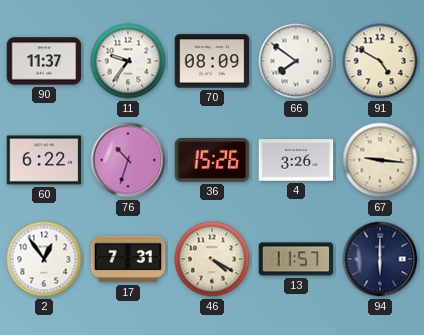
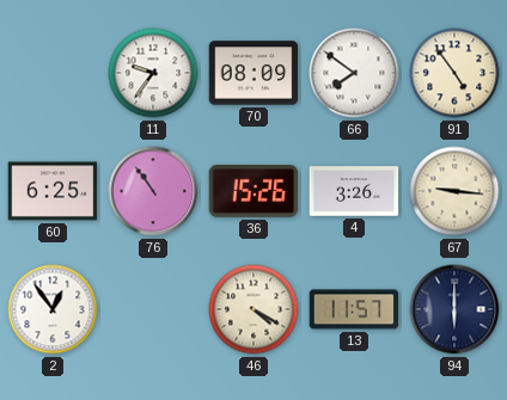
90: 11:37 -> none
91: 4:50 -> 4:54
60: 6:22 -> 6:25
76: 10:33 -> 10:54
17: 7:31 -> none
